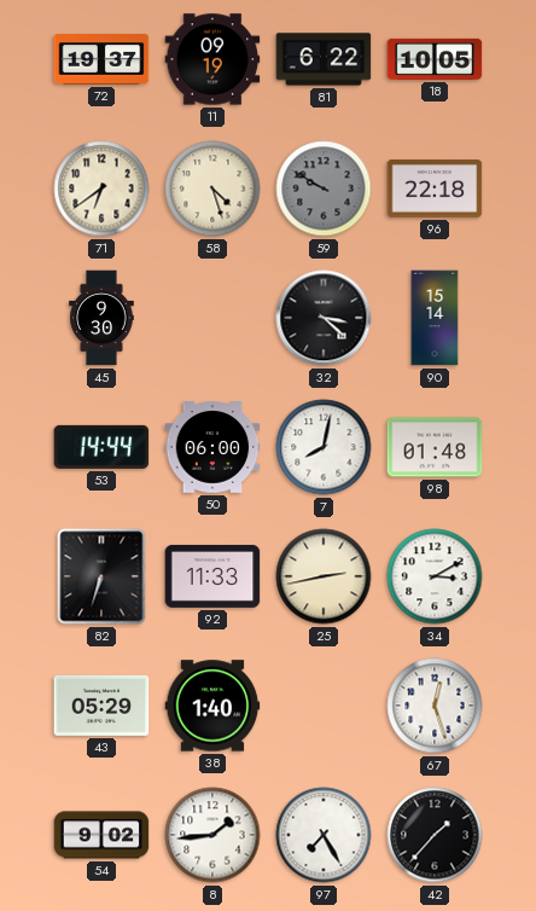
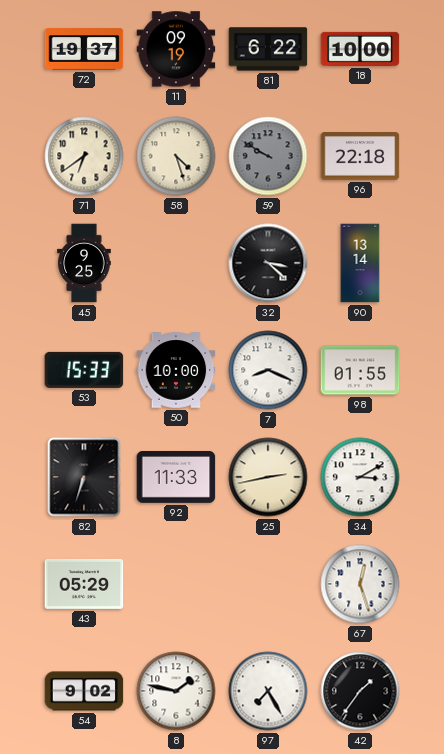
18: 10:05 -> 10:00
45: 9:30 -> 9:25
90: 15:14 -> 13:14
53: 14:44 -> 15:33
50: 06:00 -> 10:00
7: 8:02 -> 8:19
98: 01:48 -> 01:55
38: 1:40 -> none
8: 1:44 -> 1:47
42: 1:37 -> 1:36
